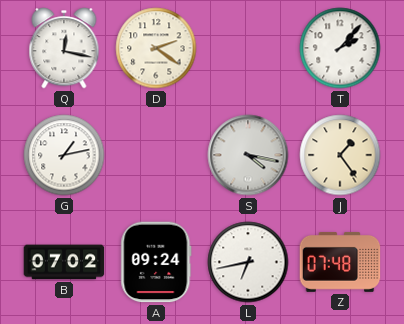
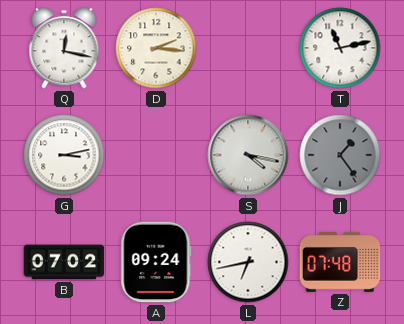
D: 2:21 -> 2:16
T: 2:07 -> 11:13
G: 1:13 -> 3:13
J dial: cream -> grey
